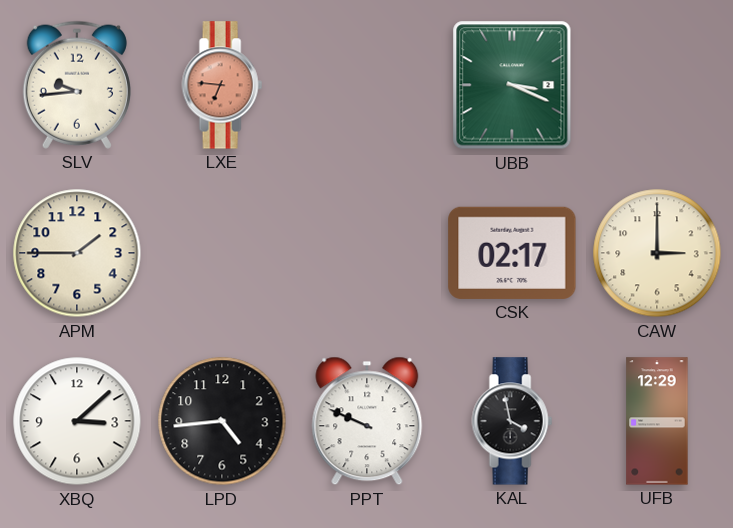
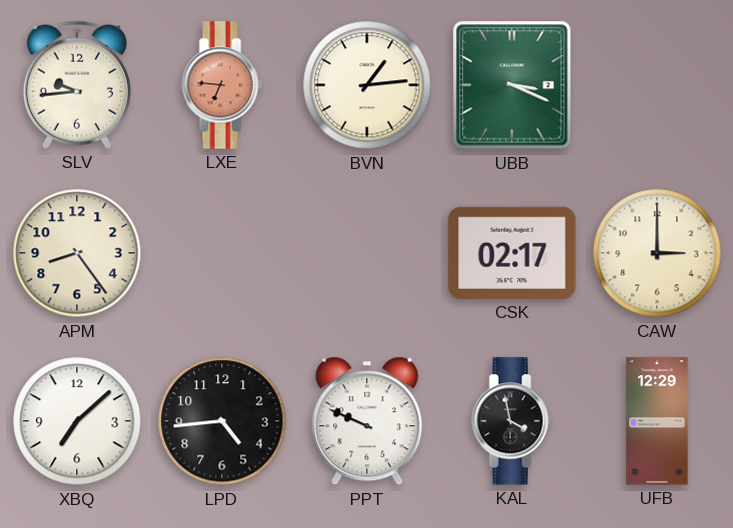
BVN: none -> 1:14
APM: 1:45 -> 8:24
XBQ: 3:08 -> 7:08
